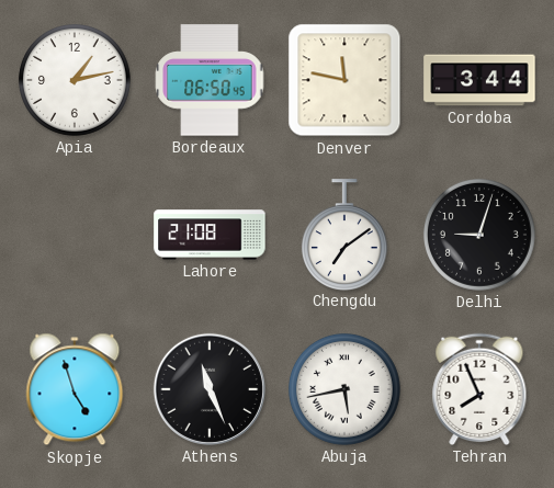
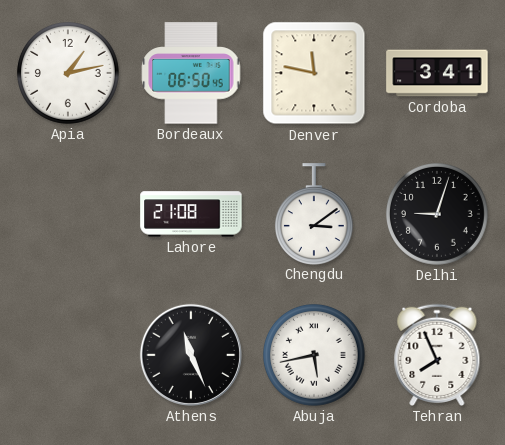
Cordoba: 3:44 -> 3:41
Chengdu: 7:09 -> 3:09
Skopje: 4:57 -> none
